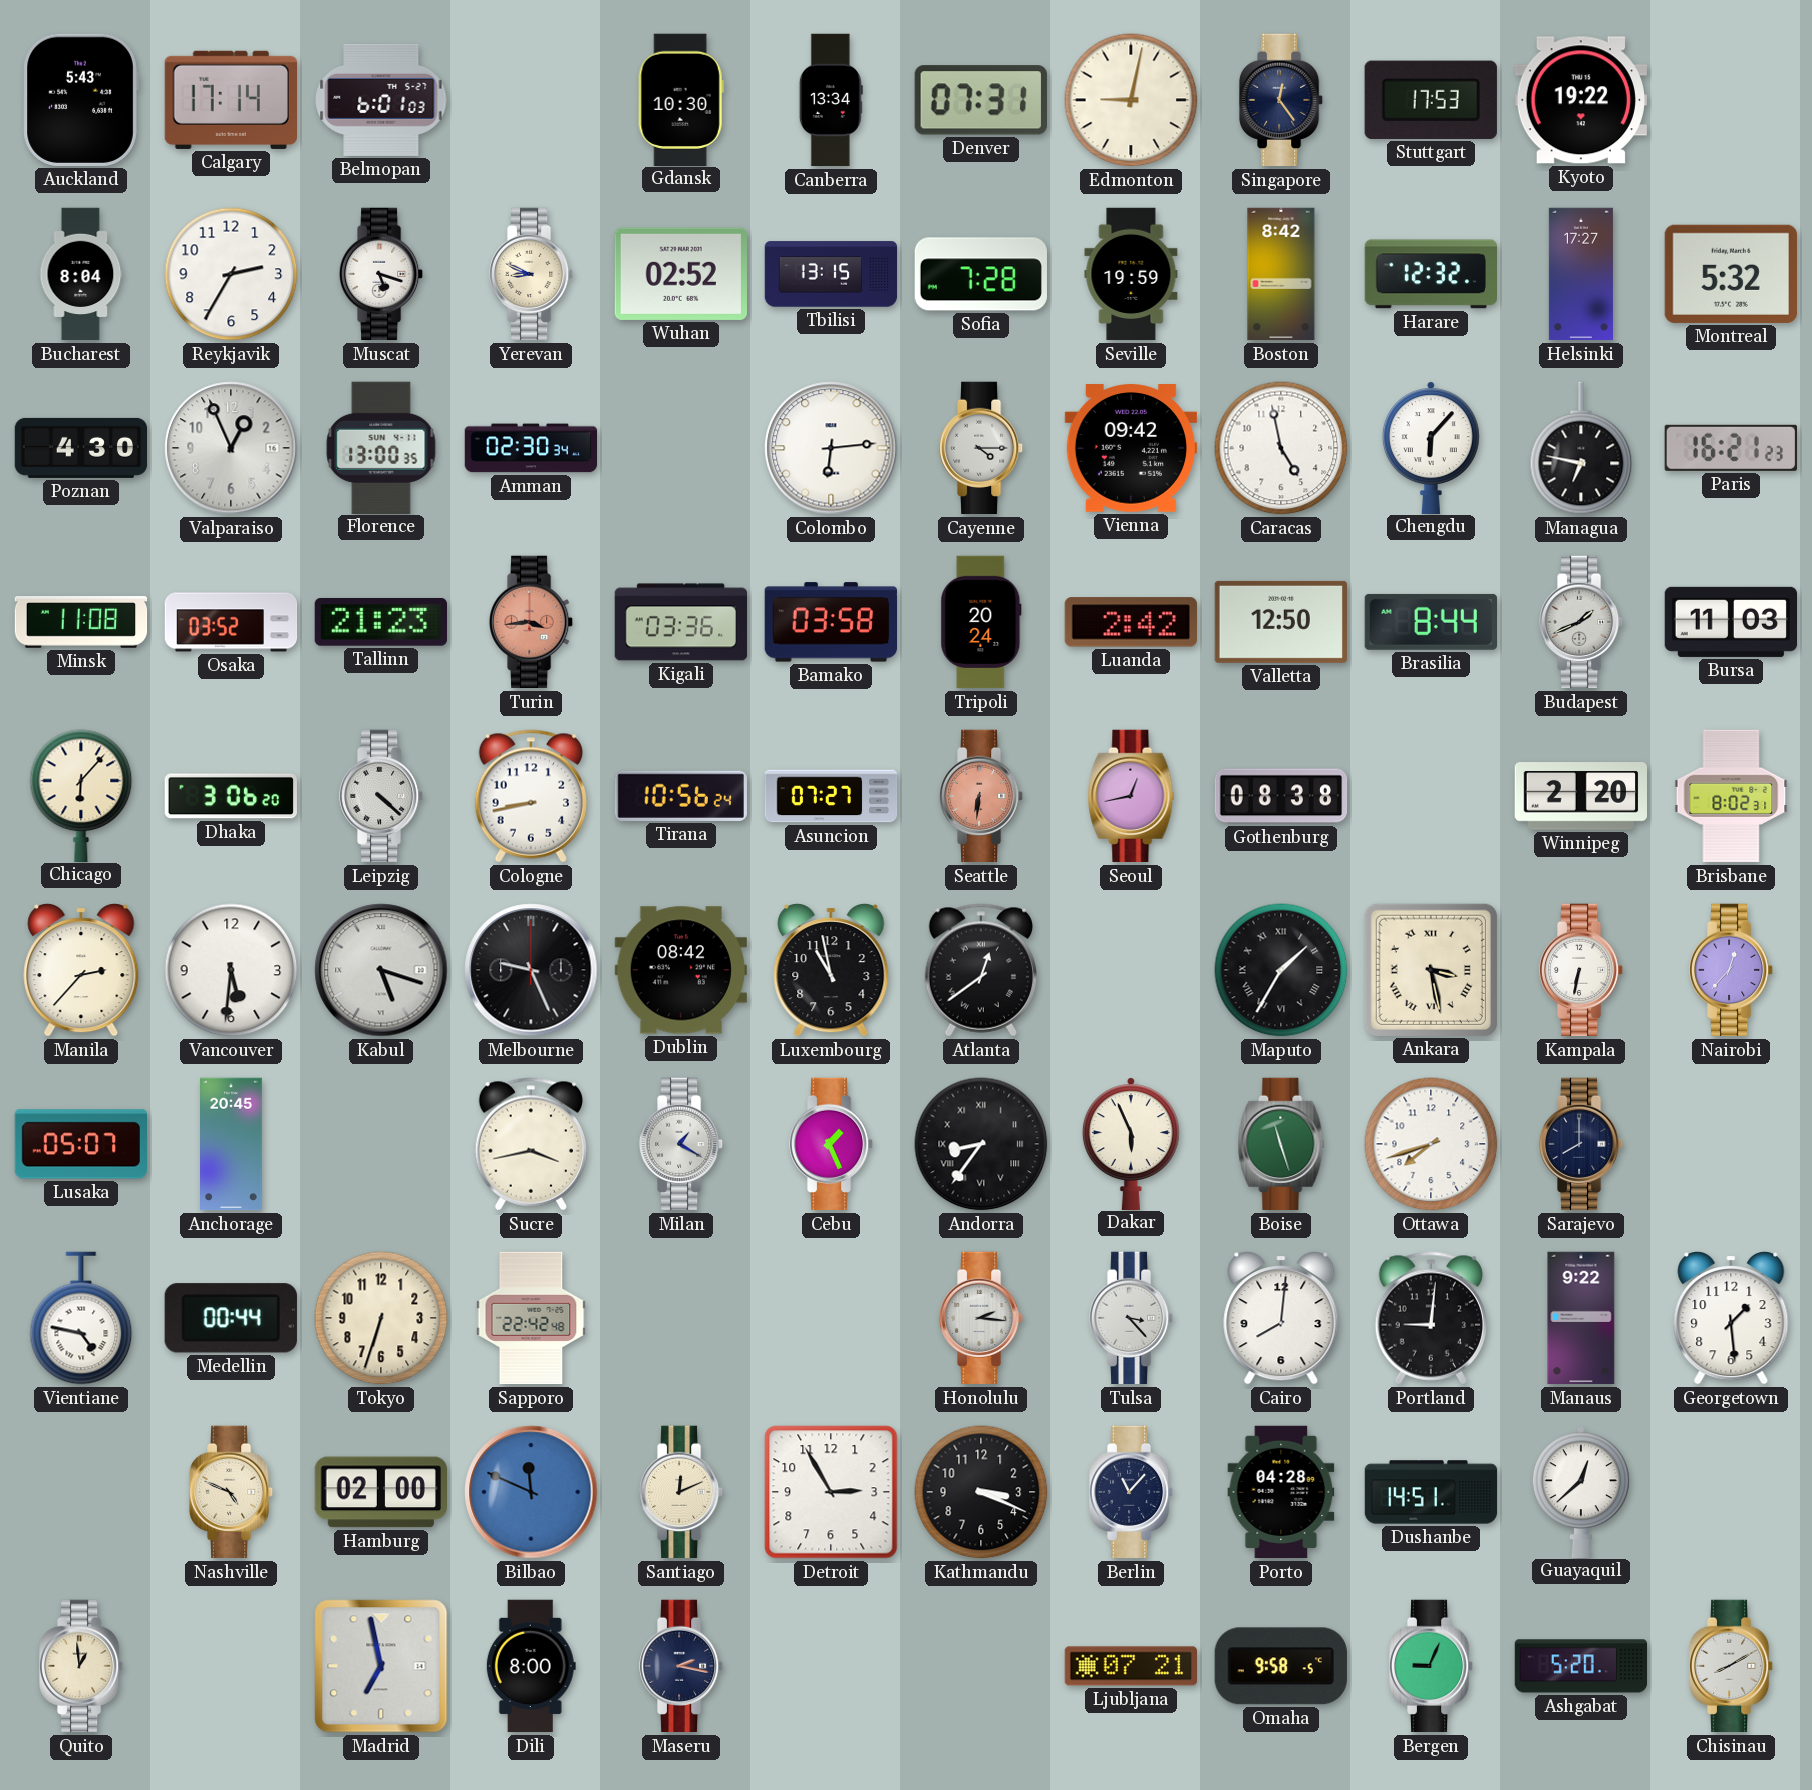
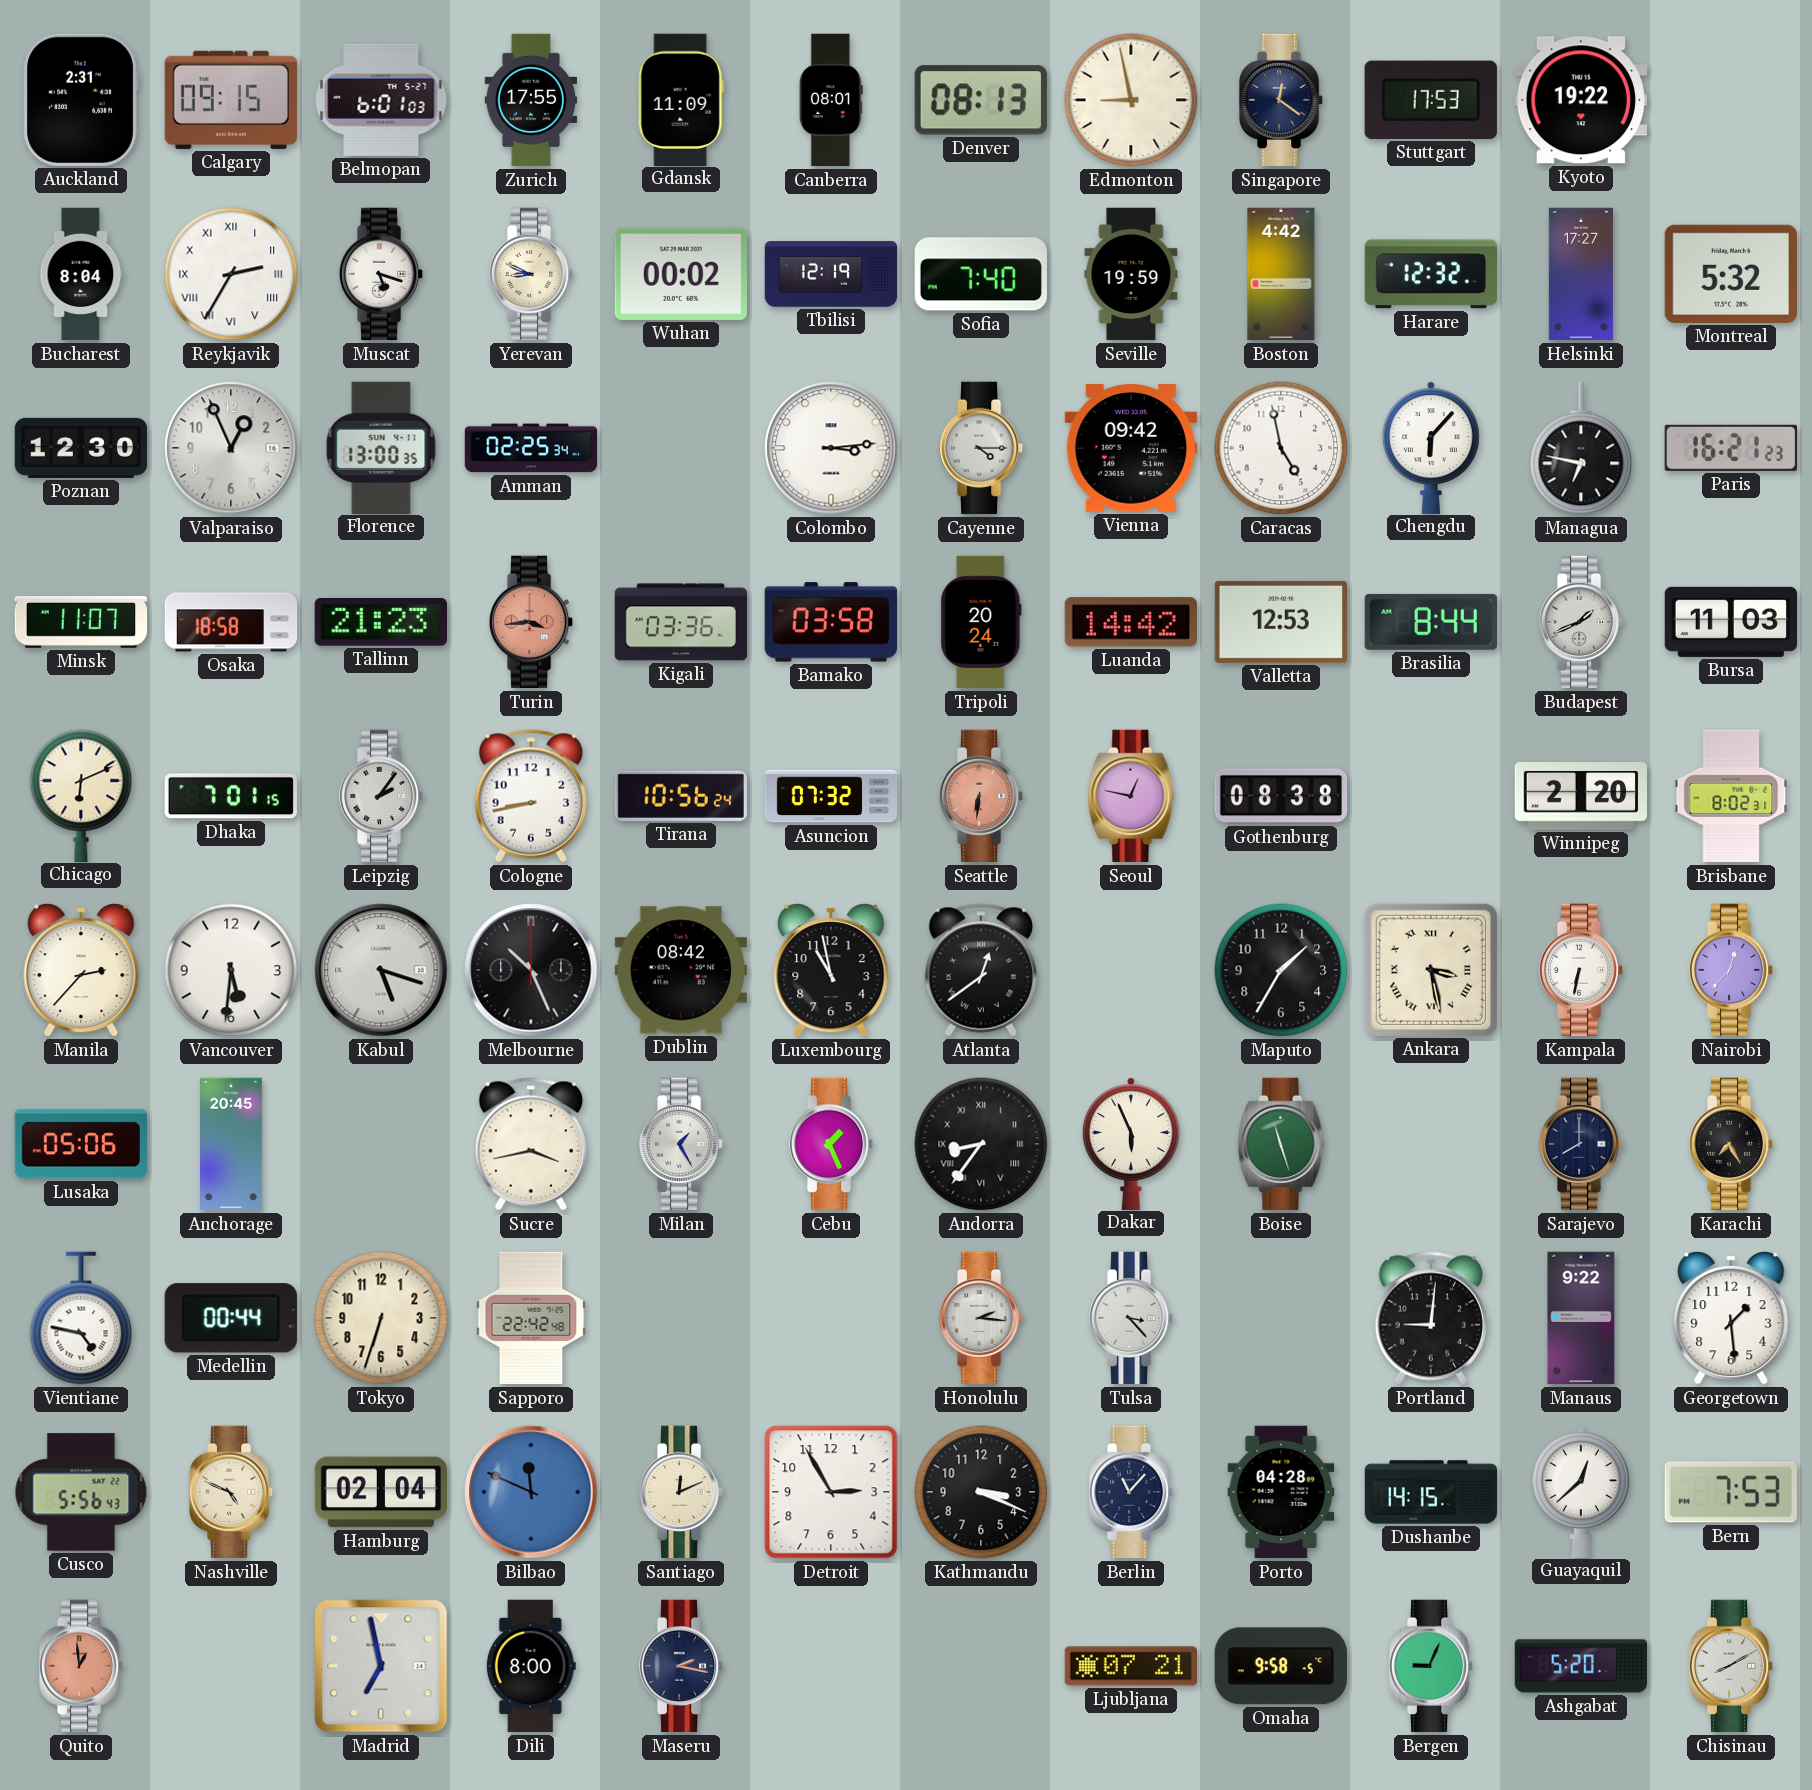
Auckland: 5:43 -> 2:31
Calgary: 17:14 -> 09:15
Zurich: none -> 17:55
Gdansk: 10:30 -> 11:09
Canberra: 13:34 -> 08:01
Denver: 07:31 -> 08:13
Edmonton: 9:02 -> 8:58
Singapore: 12:24 -> 12:21
Reykjavik numerals: Arabic -> Roman
Wuhan: 02:52 -> 00:02
Tbilisi: 13:15 -> 12:19
Sofia: 7:28 -> 7:40
Boston: 8:42 -> 4:42
Poznan: 4:30 -> 12:30
Amman: 02:30 -> 02:25
Colombo: 6:14 -> 3:14
Minsk: 11:08 -> 11:07
Osaka: 03:52 -> 18:58
Luanda: 2:42 -> 14:42
Valletta: 12:50 -> 12:53
Chicago: 6:07 -> 6:11
Dhaka: 3:06 -> 7:01
Leipzig: 4:22 -> 2:06
Asuncion: 07:27 -> 07:32
Seoul: 12:43 -> 12:47
Melbourne: 9:26 -> 10:26
Maputo numerals: Roman -> Arabic
Lusaka: 05:07 -> 05:06
Milan: 1:20 -> 1:25
Ottawa: 7:42 -> none
Karachi: none -> 7:25
Cairo: 8:01 -> none
Cusco: none -> 5:56
Hamburg: 02:00 -> 02:04
Dushanbe: 14:51 -> 14:15
Bern: none -> 7:53
Quito dial: cream -> salmon
